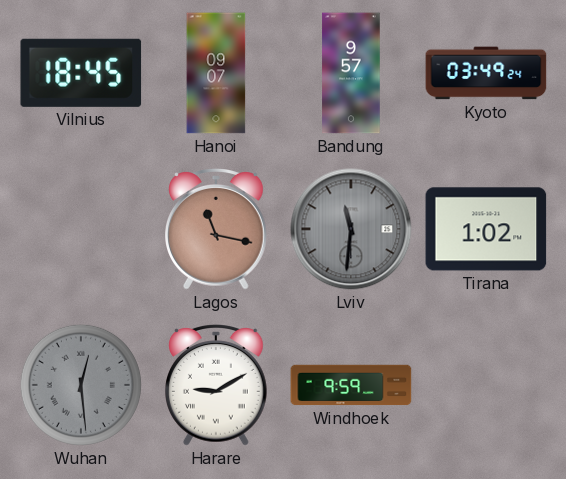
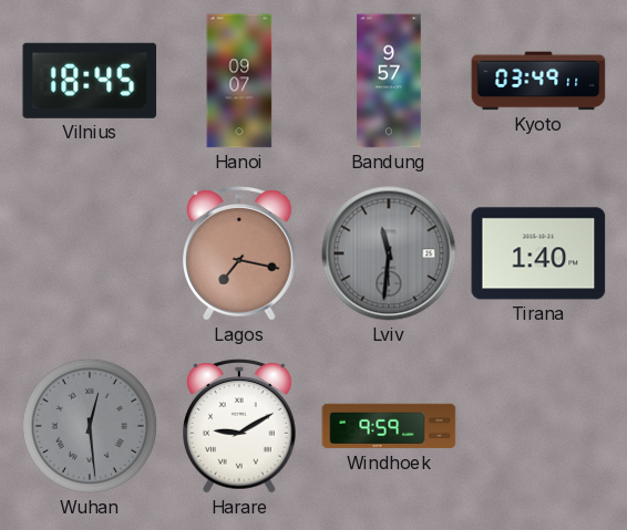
Kyoto: 03:49:24 -> 03:49:11
Lagos: 11:17 -> 7:17
Tirana: 1:02 -> 1:40
